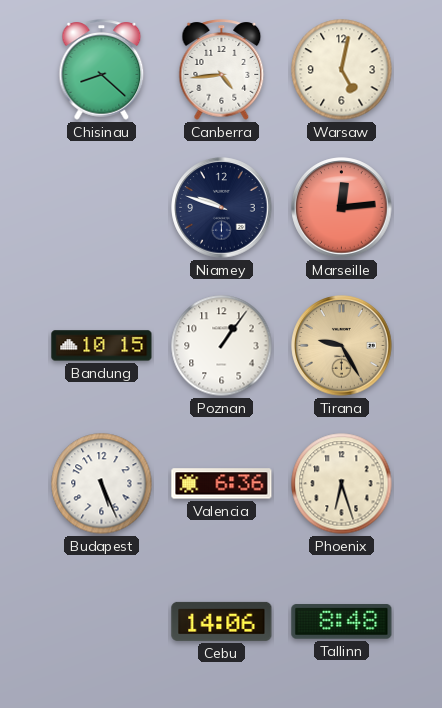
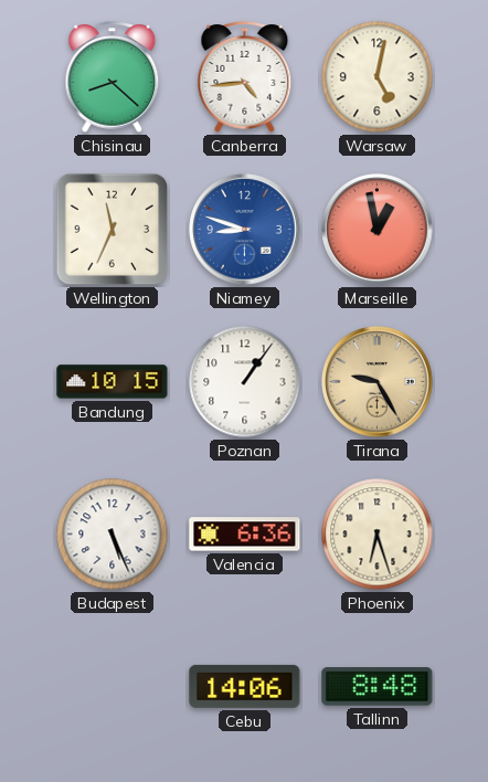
Wellington: none -> 11:34
Niamey: 9:48 -> 8:48
Niamey dial: navy -> blue
Marseille: 12:14 -> 12:58
